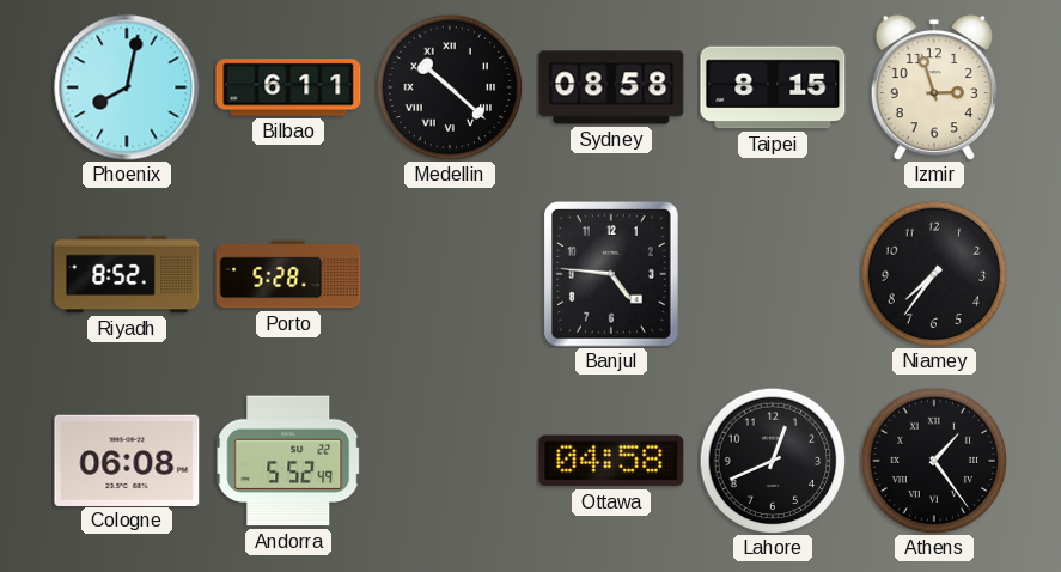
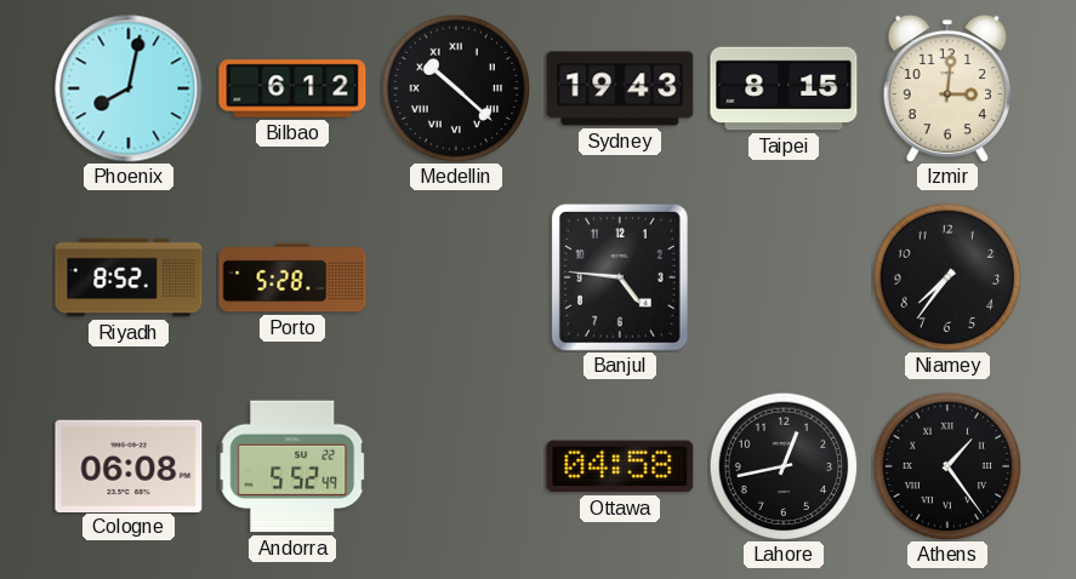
Bilbao: 6:11 -> 6:12
Sydney: 08:58 -> 19:43
Izmir: 2:57 -> 3:01
Lahore: 12:41 -> 12:43
